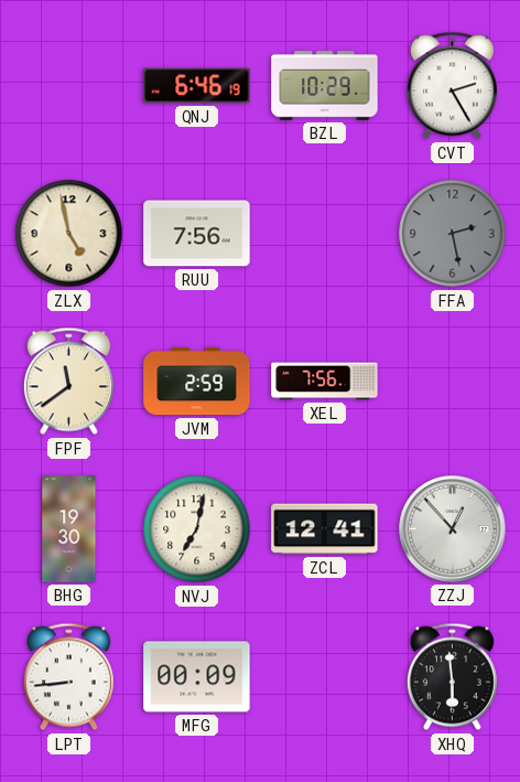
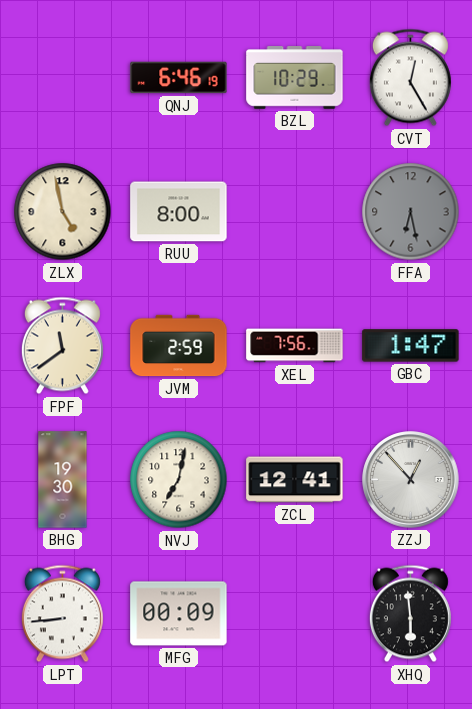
CVT: 2:25 -> 12:25
RUU: 7:56 -> 8:00
FFA: 2:28 -> 6:28
GBC: none -> 1:47
